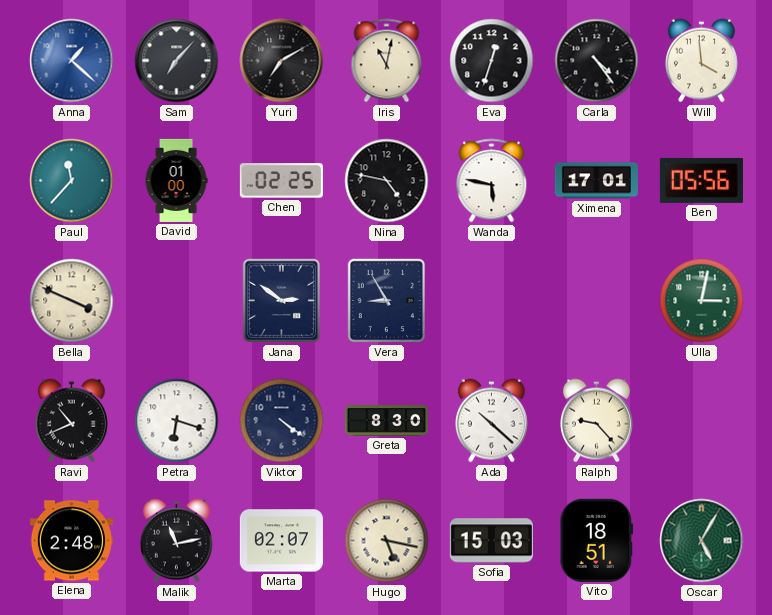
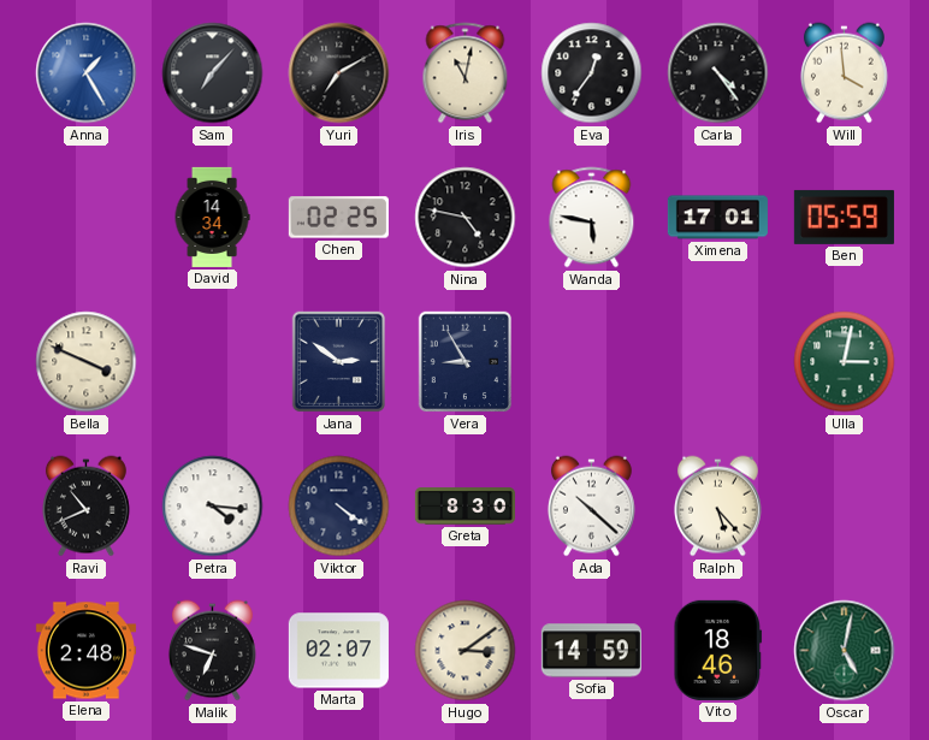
Anna: 1:22 -> 1:25
Eva: 12:33 -> 12:36
Paul: 11:37 -> none
David: 01:00 -> 14:34
Ben: 05:56 -> 05:59
Petra: 6:18 -> 4:16
Ralph: 9:23 -> 5:23
Malik: 11:13 -> 6:48
Hugo: 5:17 -> 3:09
Sofia: 15:03 -> 14:59
Vito: 18:51 -> 18:46
Oscar: 5:05 -> 5:02
